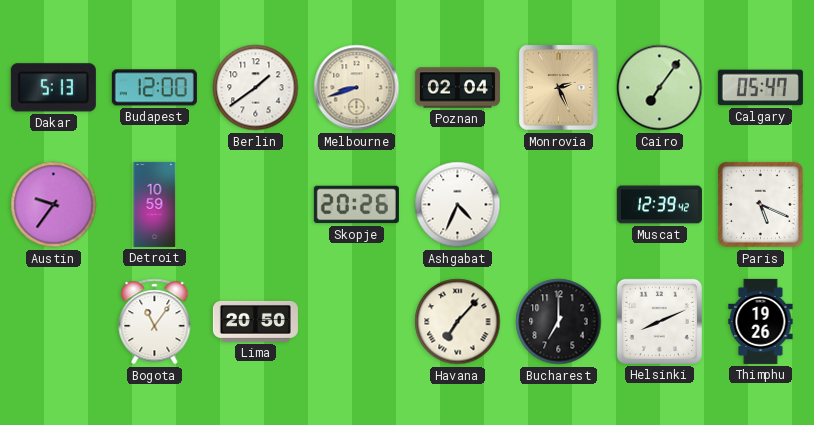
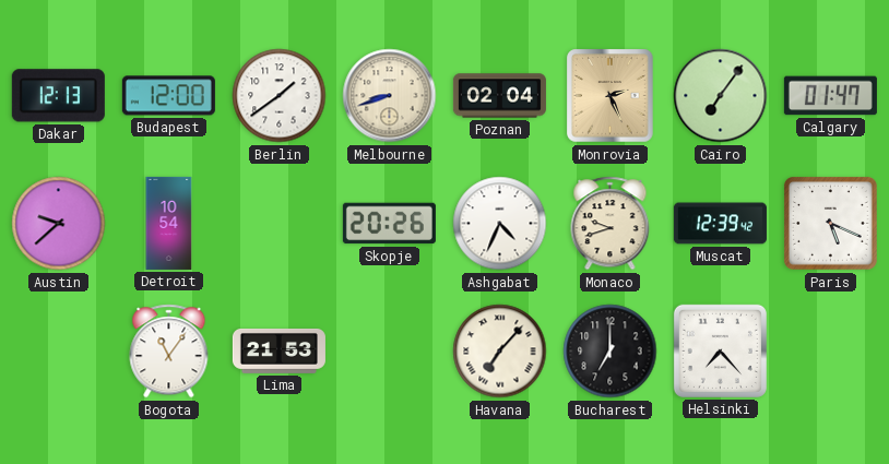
Dakar: 5:13 -> 12:13
Calgary: 05:47 -> 01:47
Austin: 9:36 -> 9:38
Detroit: 10:59 -> 10:54
Monaco: none -> 9:42
Lima: 20:50 -> 21:53
Helsinki: 8:11 -> 7:23
Thimphu: 19:26 -> none
